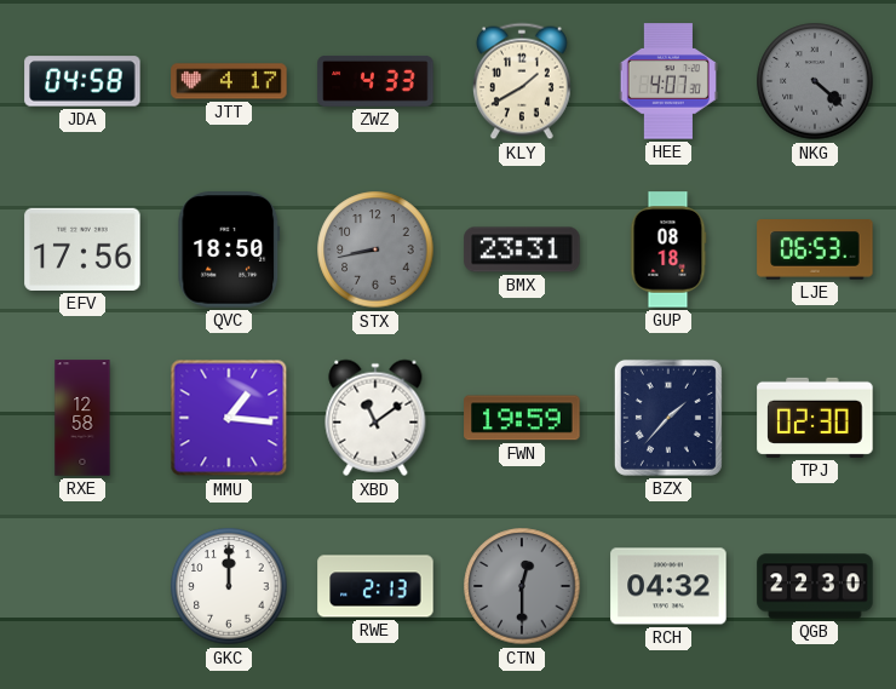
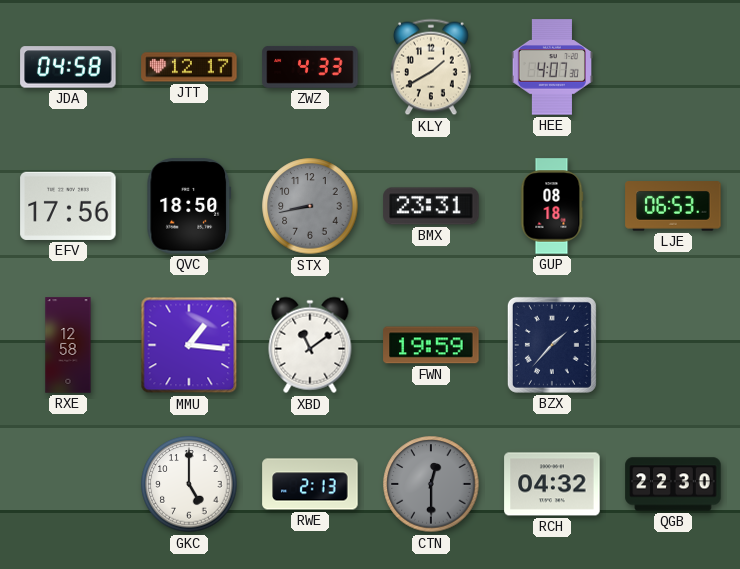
JTT: 4:17 -> 12:17
NKG: 4:22 -> none
TPJ: 02:30 -> none
GKC: 12:00 -> 5:00
